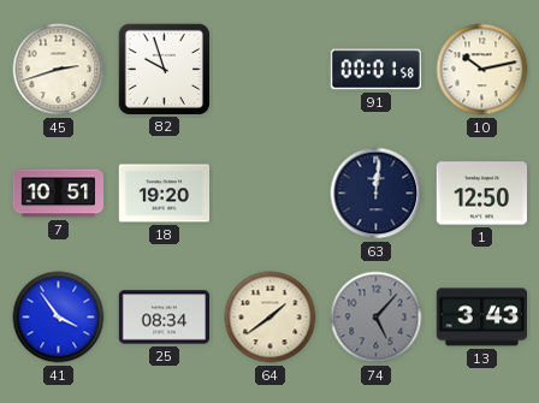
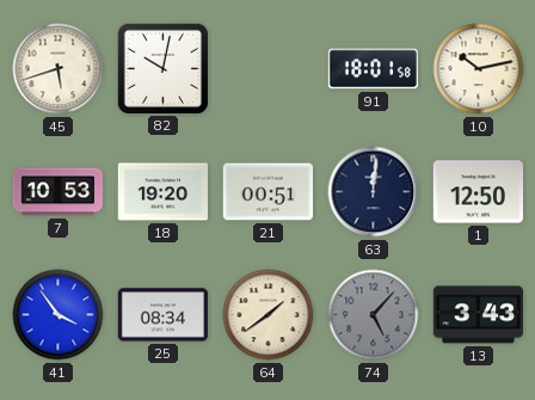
45: 2:42 -> 5:42
82: 9:57 -> 10:02
91: 00:01 -> 18:01
7: 10:51 -> 10:53
21: none -> 00:51
